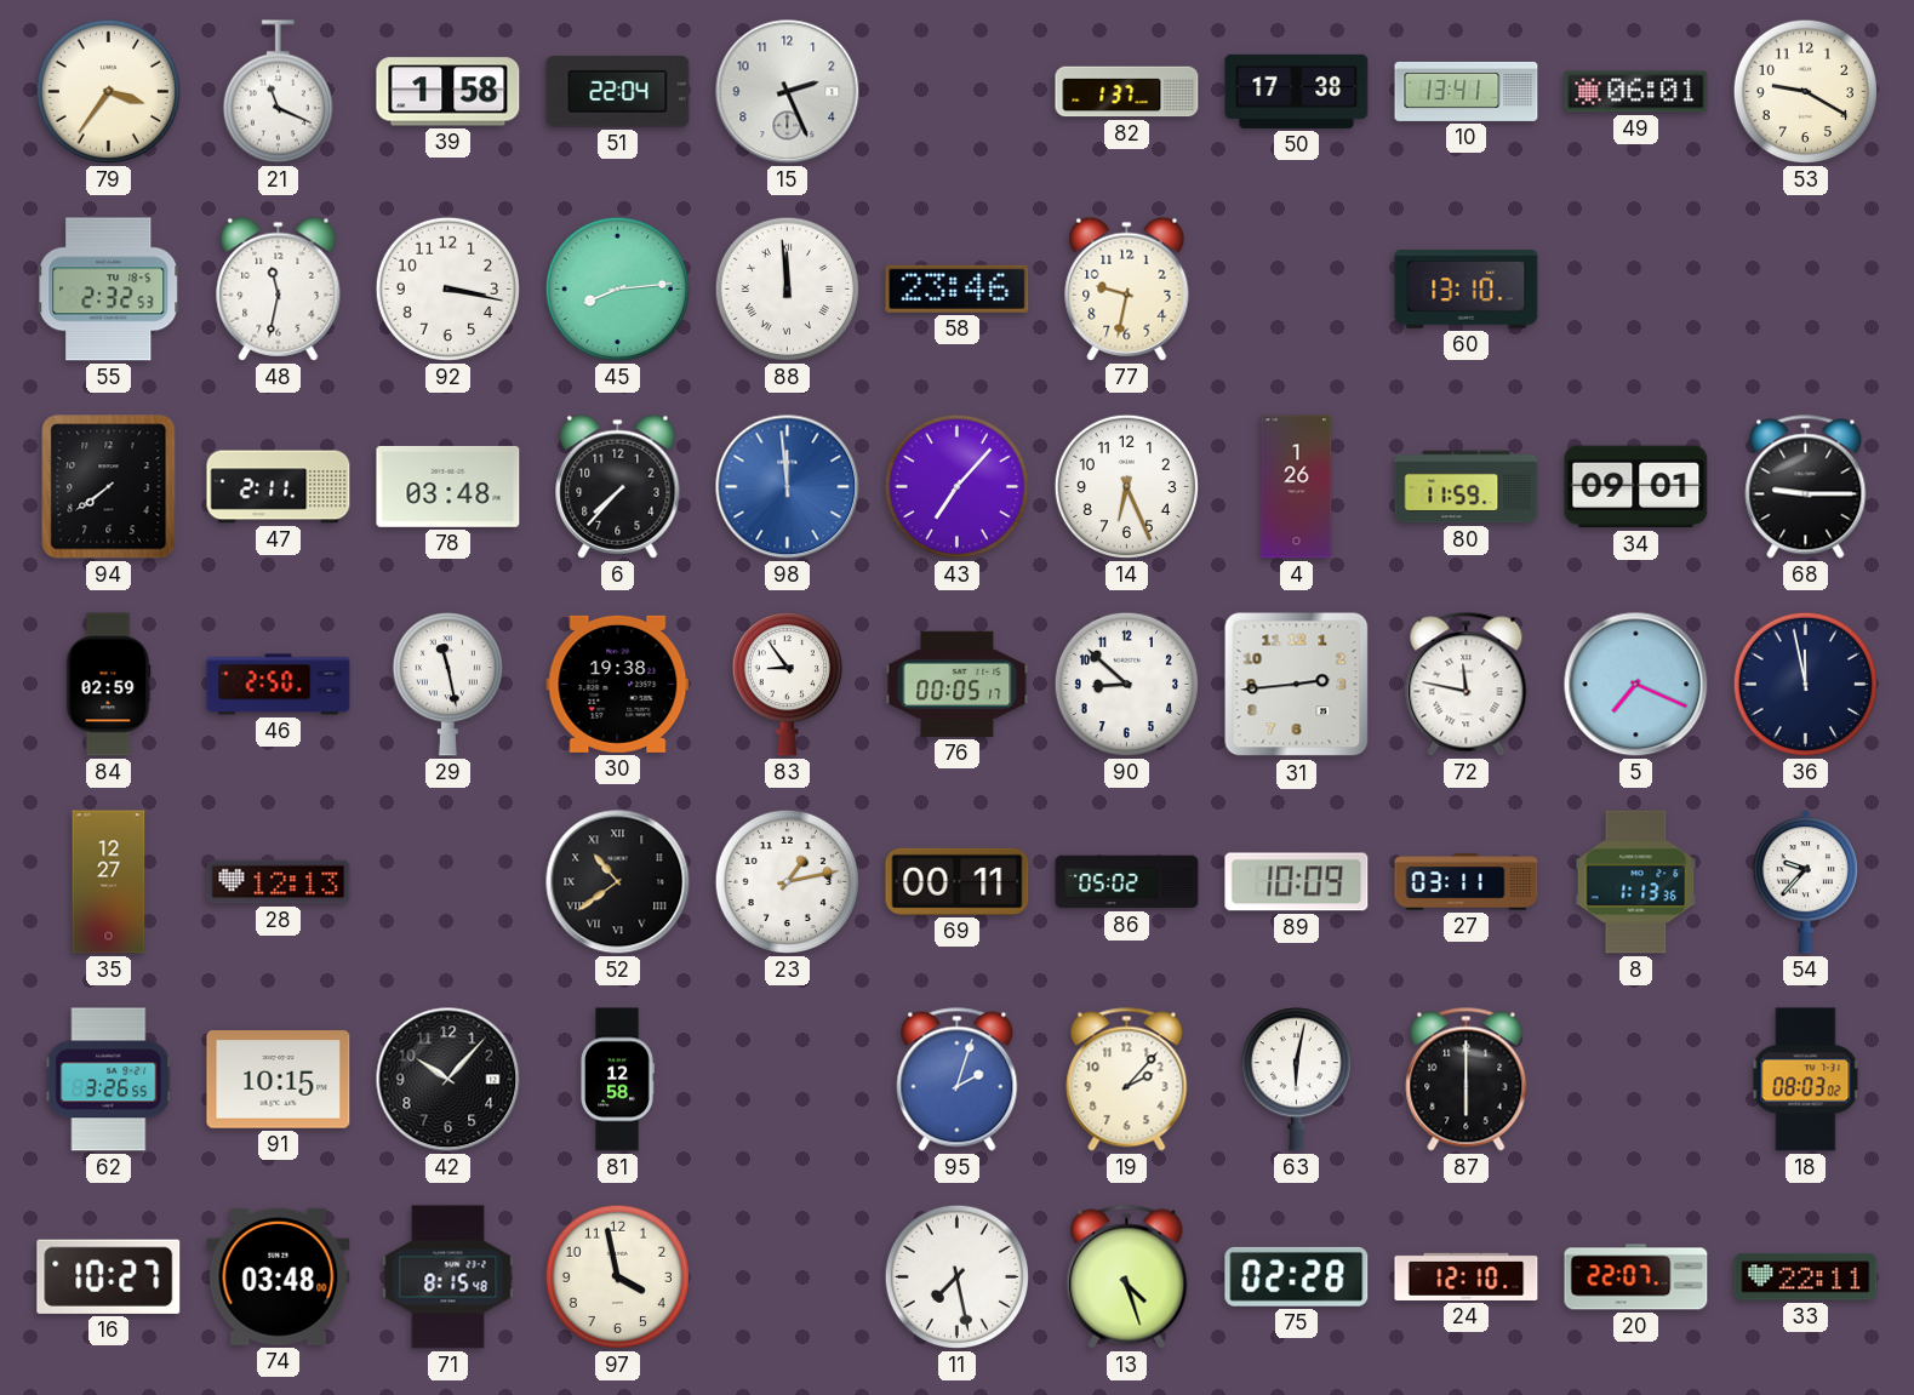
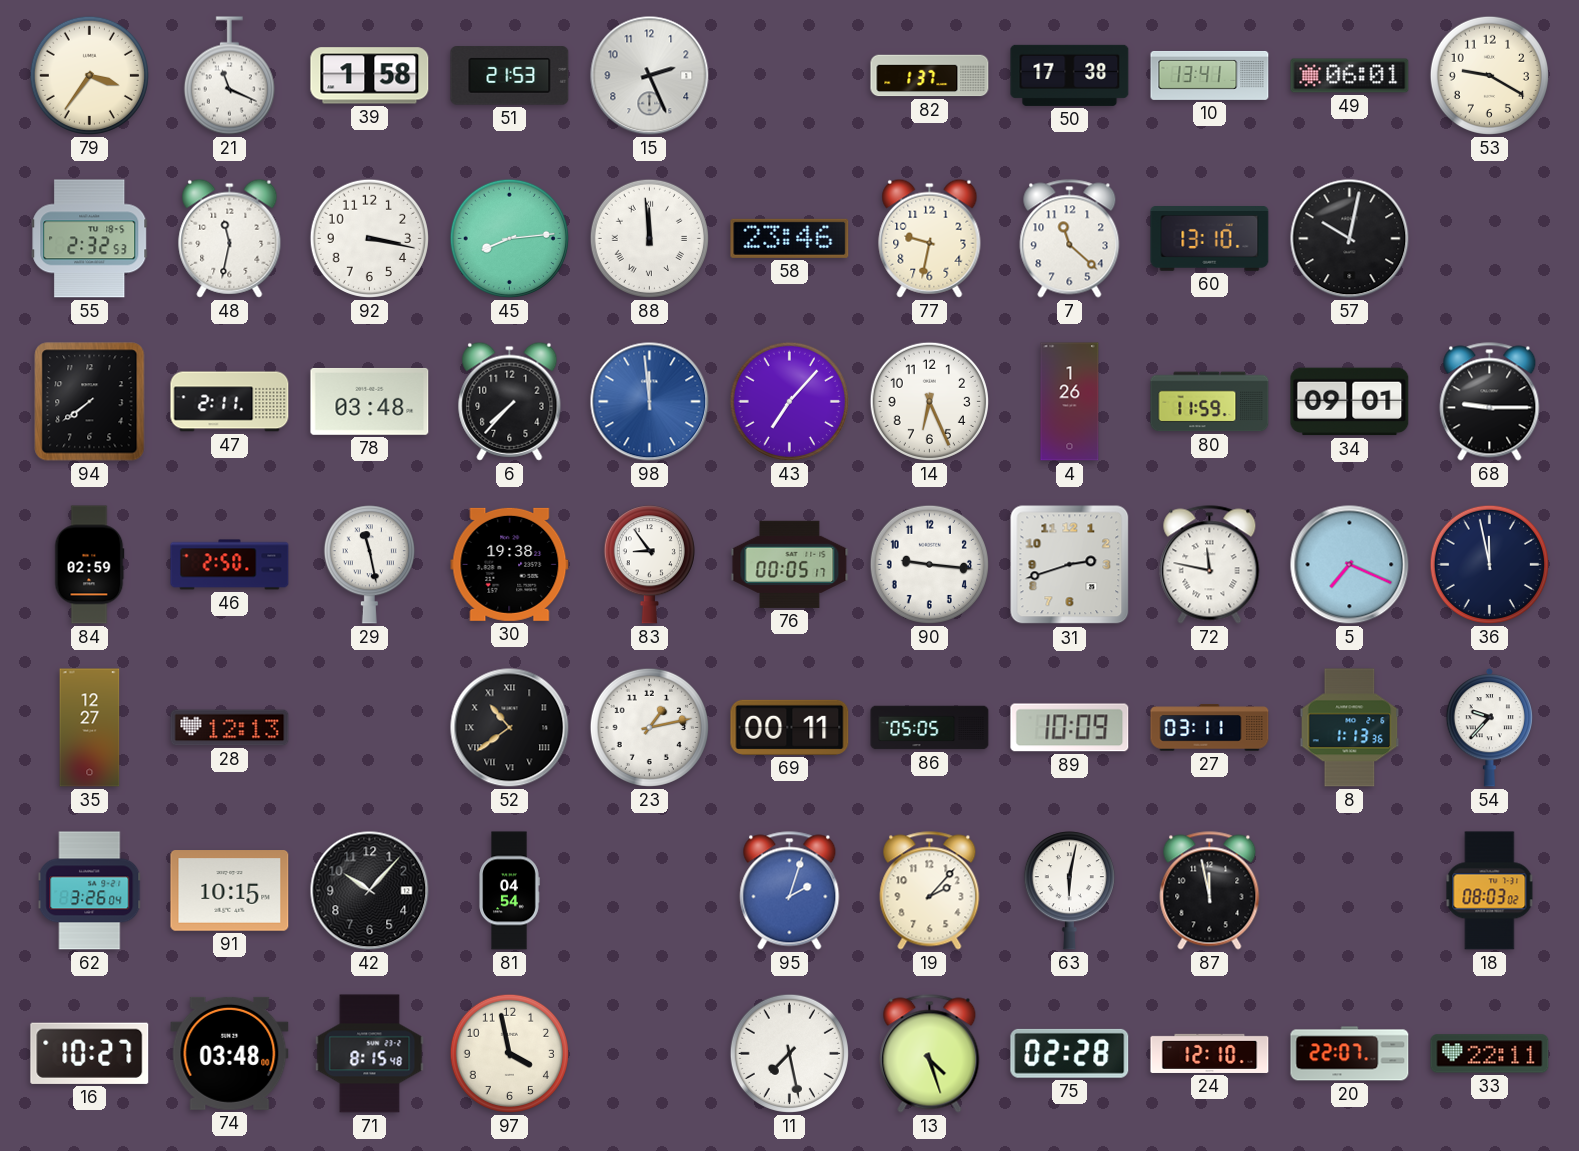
51: 22:04 -> 21:53
7: none -> 11:22
57: none -> 10:02
90: 8:52 -> 9:16
31: 2:44 -> 2:42
86: 05:02 -> 05:05
62: 3:26:55 -> 3:26:04
81: 12:58 -> 04:54
87: 6:00 -> 11:58
